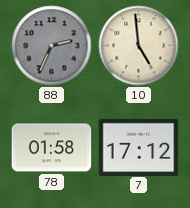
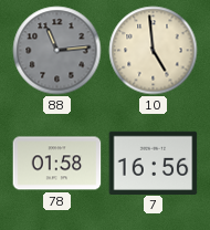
88: 2:34 -> 11:14
7: 17:12 -> 16:56
